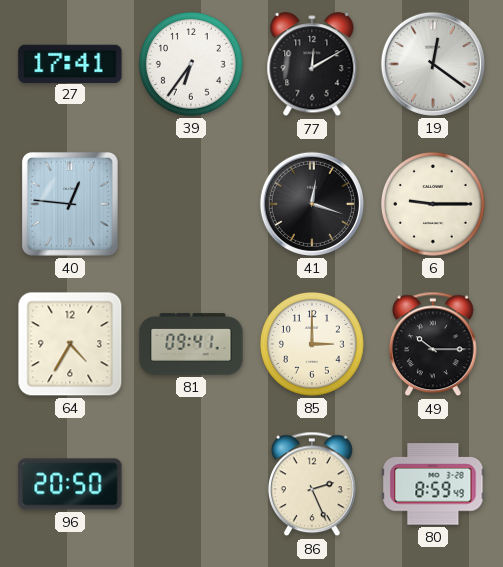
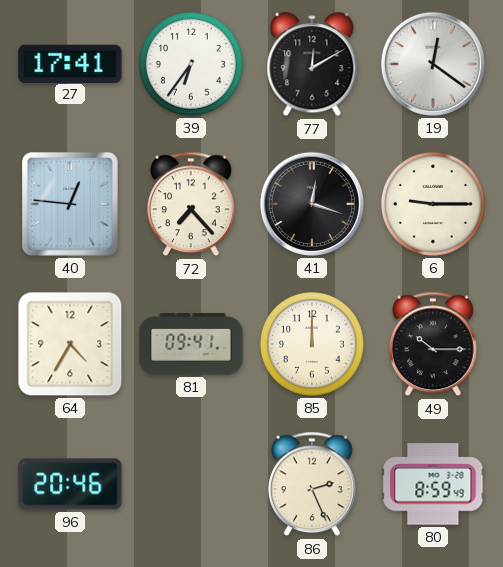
72: none -> 7:23
85: 3:00 -> 12:00
96: 20:50 -> 20:46
